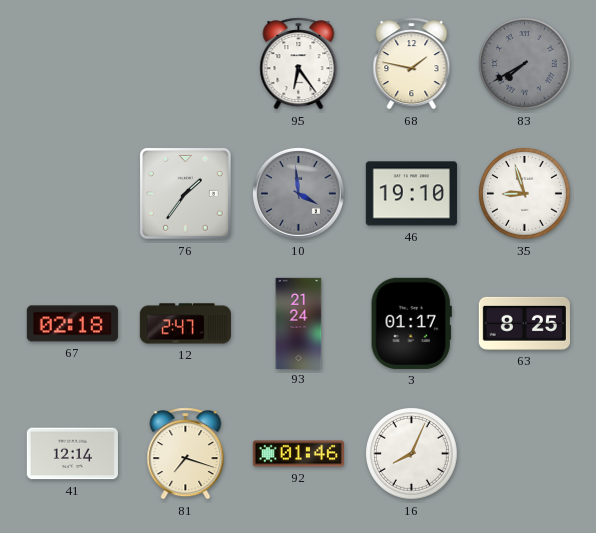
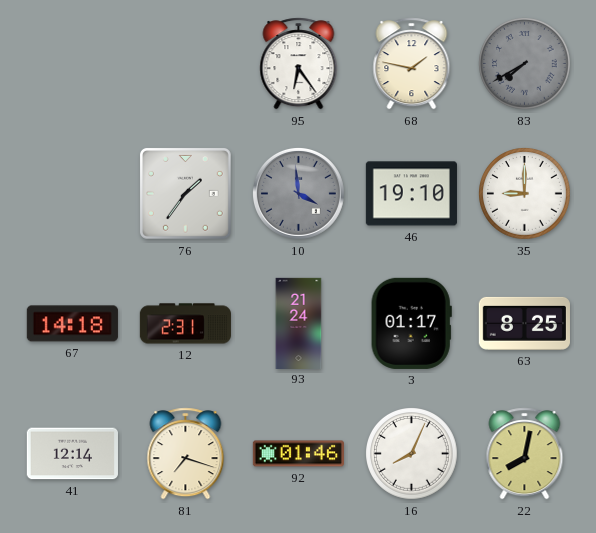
35: 8:57 -> 9:00
67: 02:18 -> 14:18
12: 2:47 -> 2:31
22: none -> 8:02
